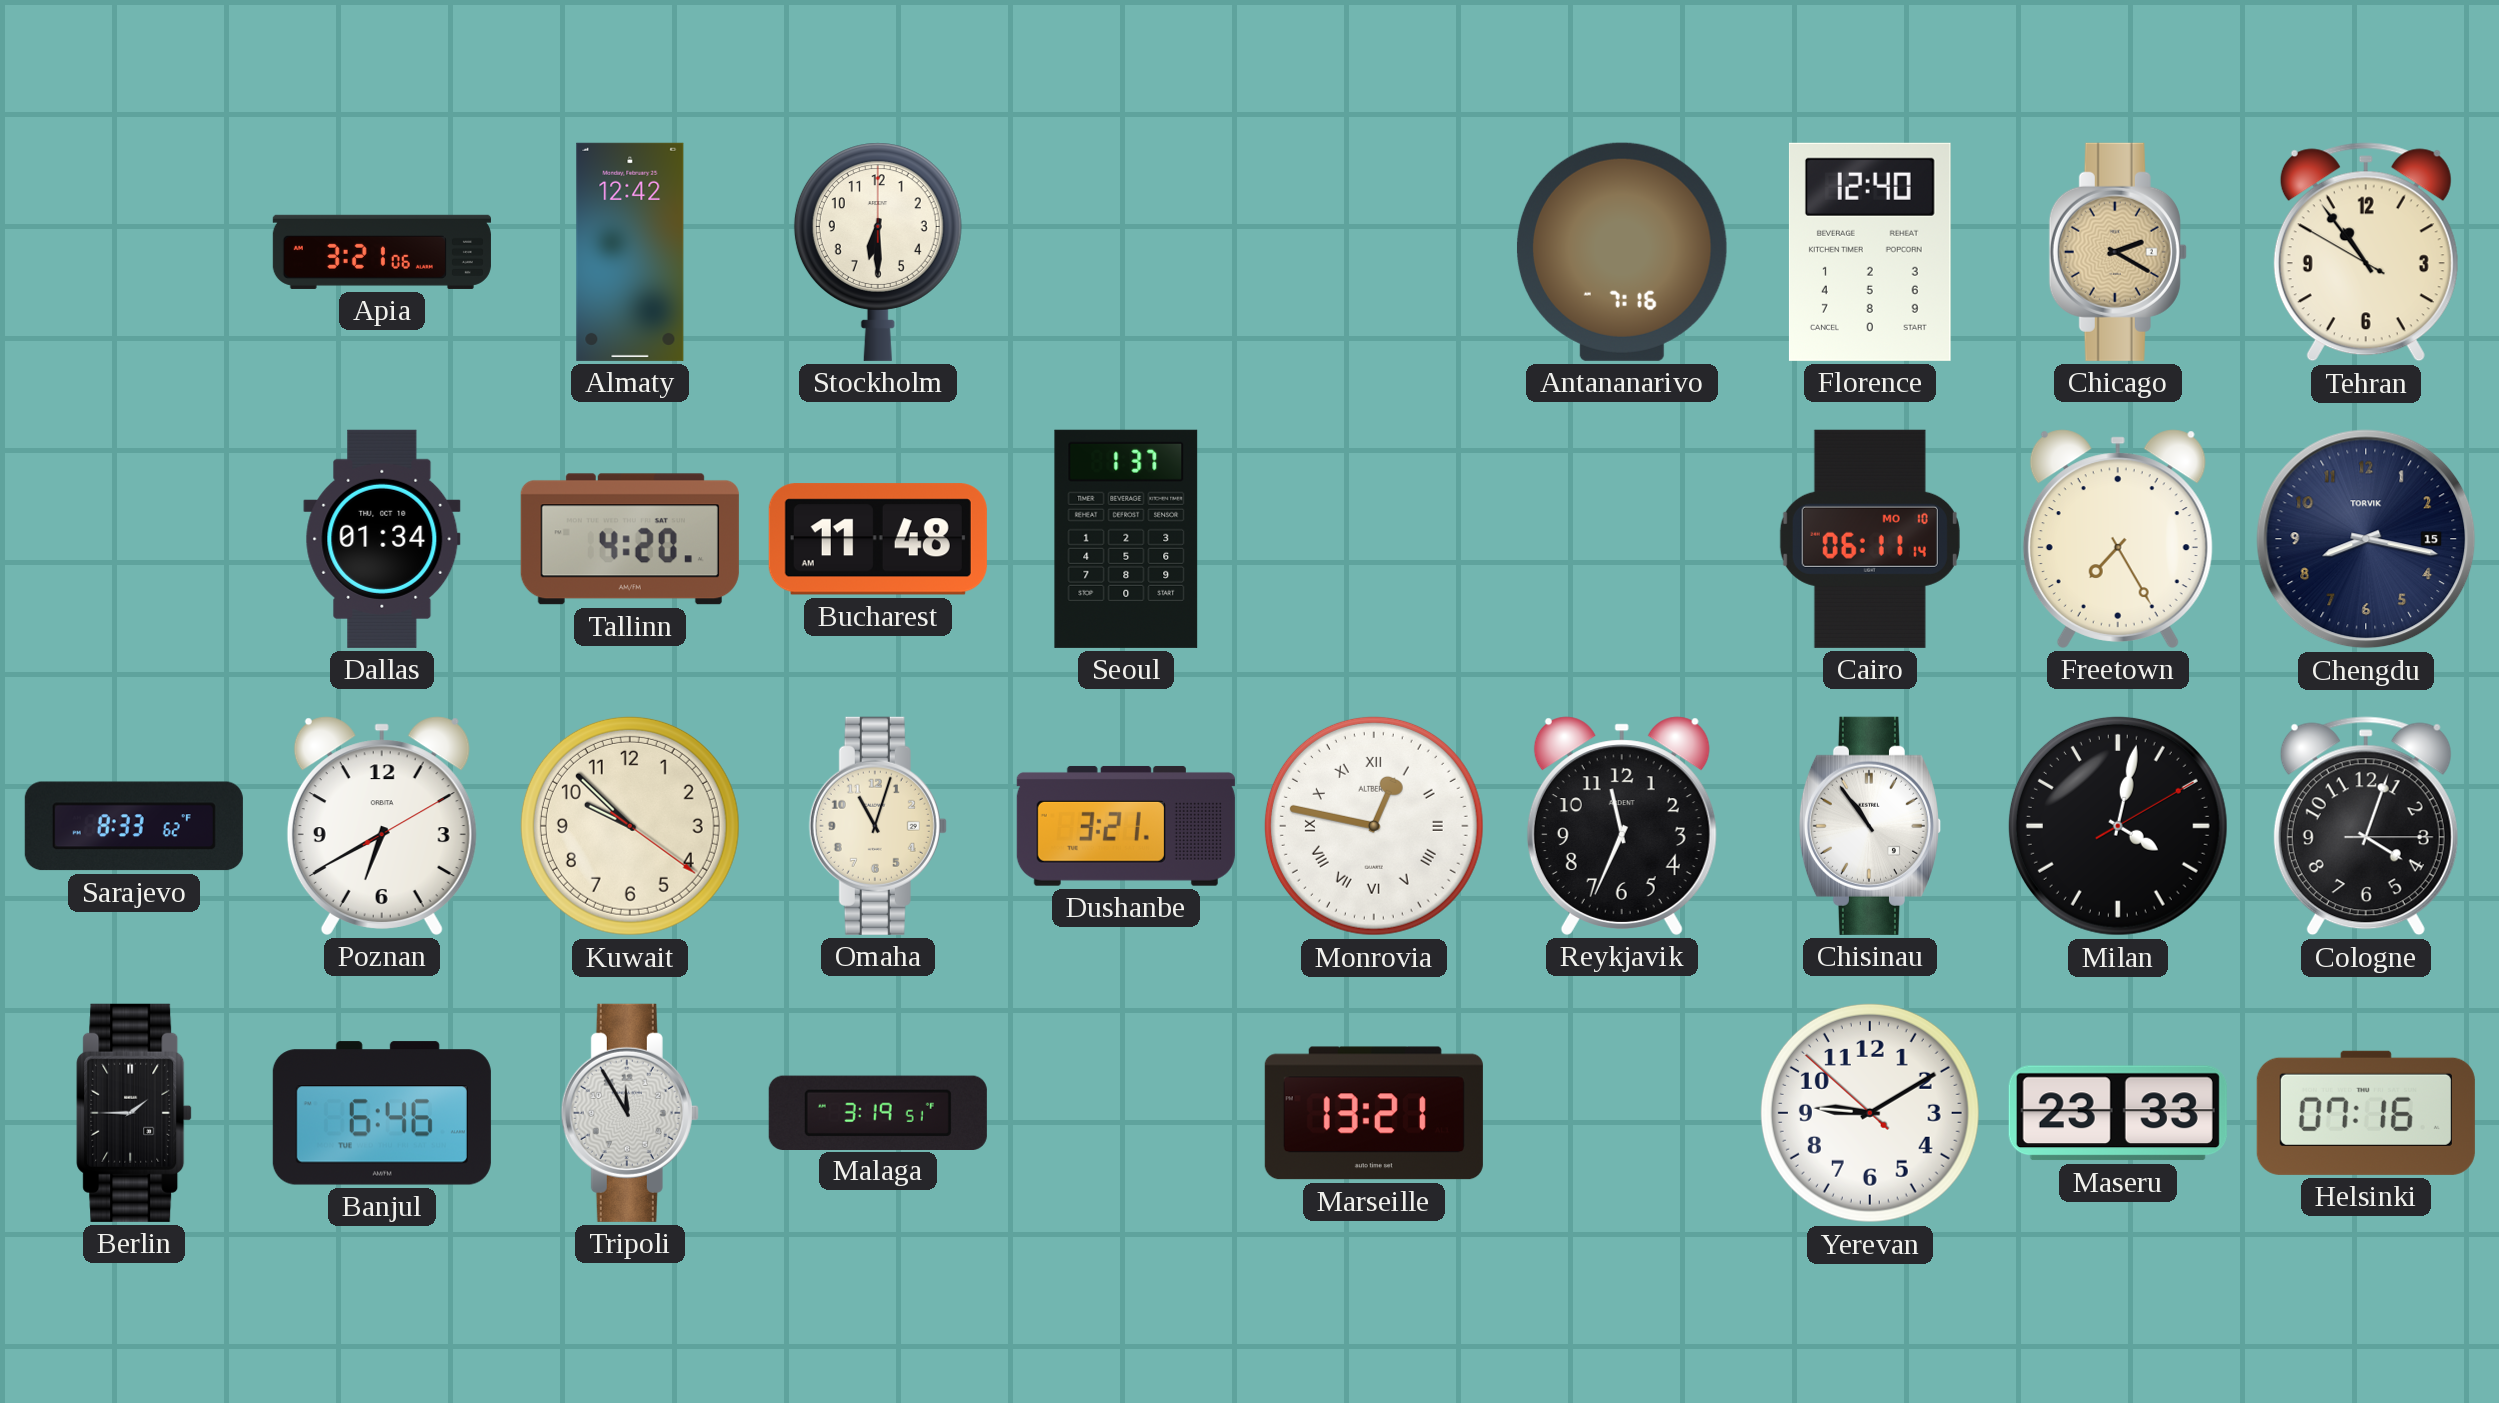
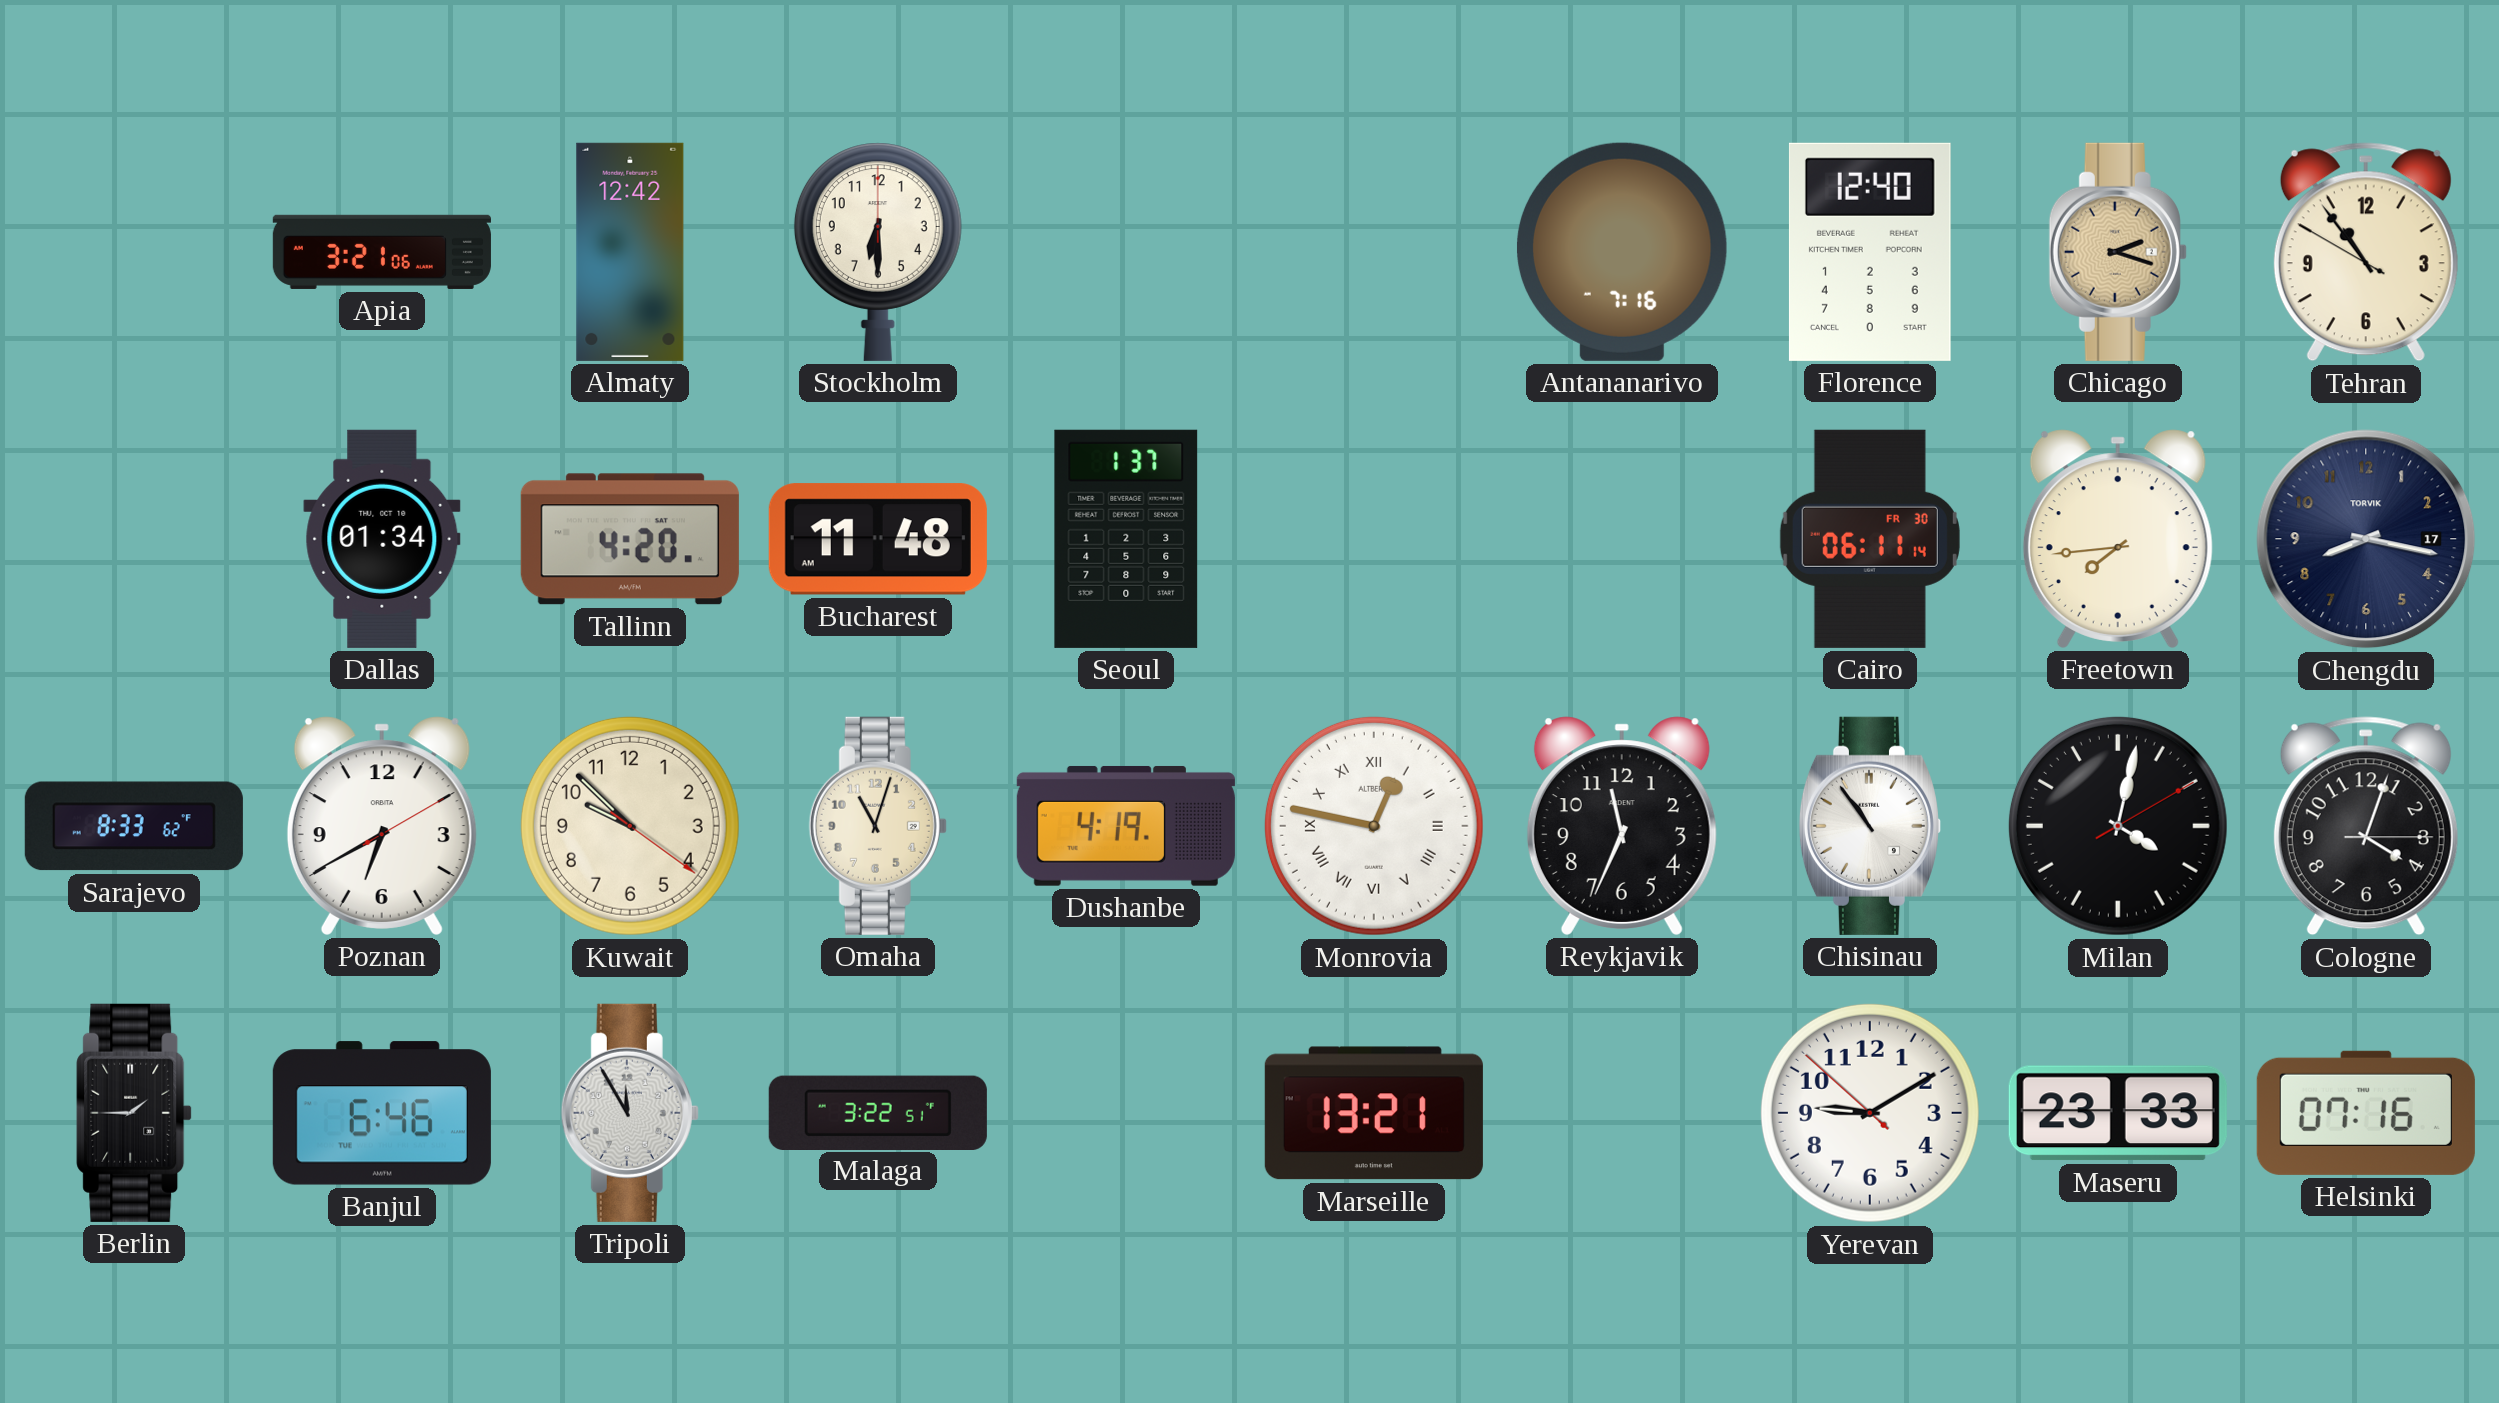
Chicago: 2:20 -> 2:18
Cairo date: MO 10 -> FR 30
Freetown: 7:25 -> 7:44
Chengdu date: 15 -> 17
Dushanbe: 3:21 -> 4:19
Malaga: 3:19 -> 3:22
